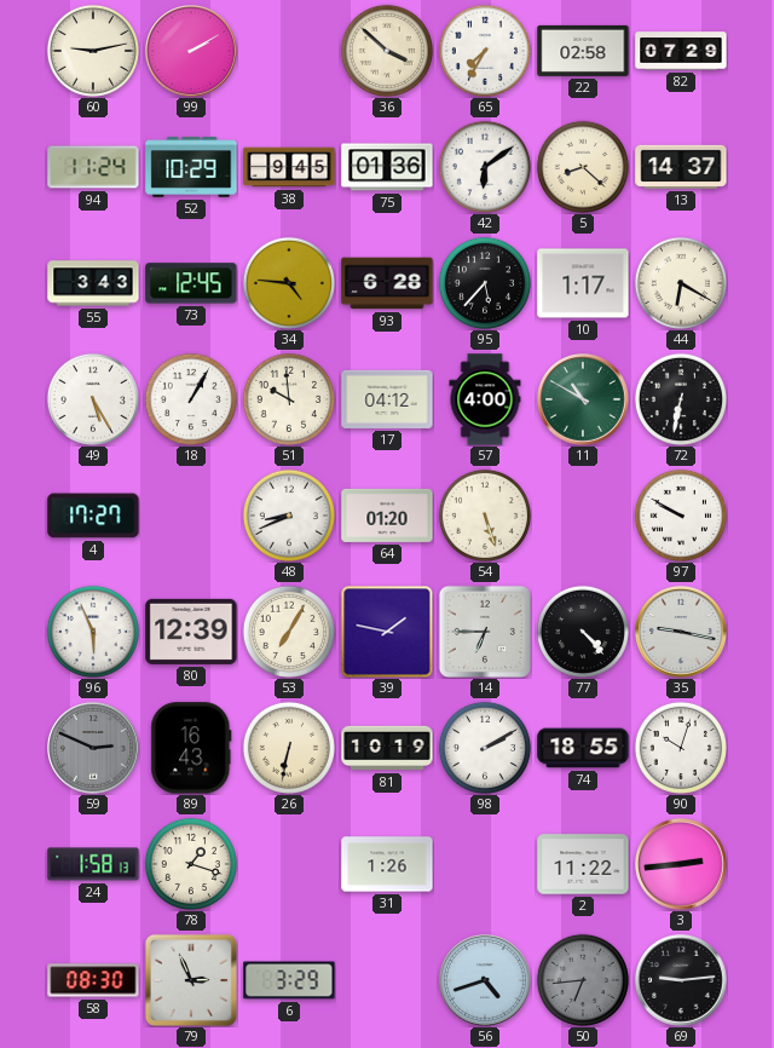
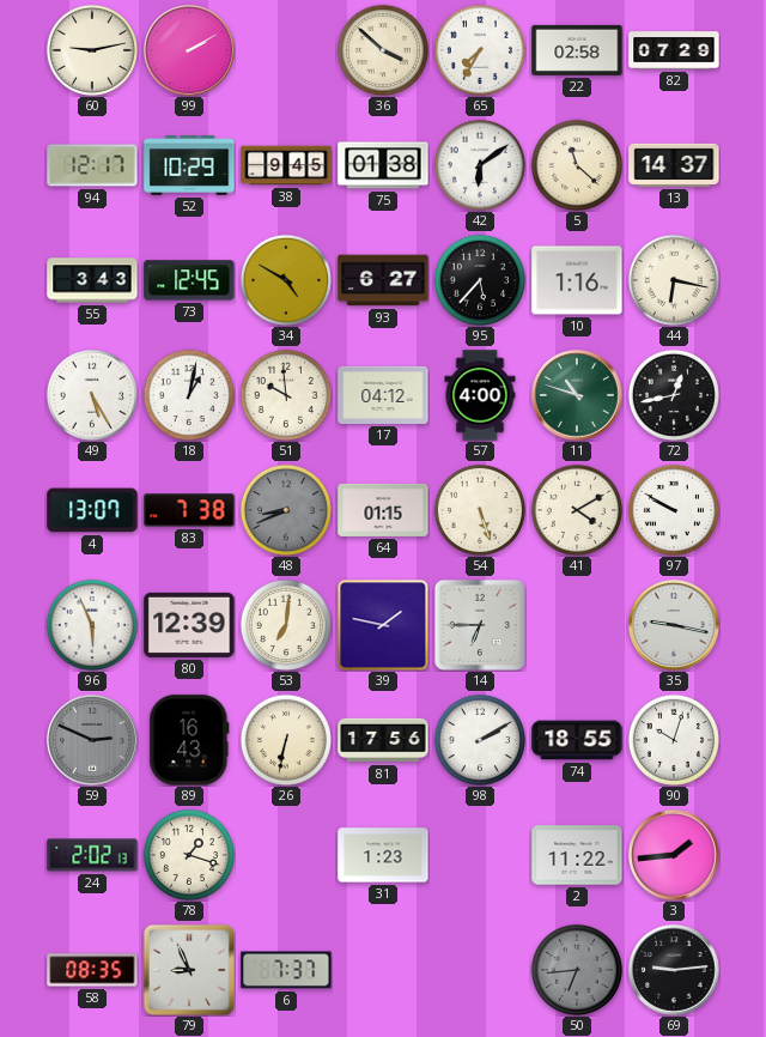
94: 11:24 -> 12:17
75: 01:36 -> 01:38
5: 8:22 -> 11:22
34: 4:46 -> 4:50
93: 6:28 -> 6:27
10: 1:17 -> 1:16
44: 6:20 -> 6:17
18: 1:05 -> 1:02
11: 10:50 -> 10:48
72: 6:32 -> 12:43
4: 17:27 -> 13:07
83: none -> 7:38
48 dial: white -> grey
64: 01:20 -> 01:15
41: none -> 4:10
53: 7:05 -> 7:01
77: 4:23 -> none
81: 10:19 -> 17:56
24: 1:58 -> 2:02
31: 1:26 -> 1:23
3: 2:44 -> 1:44
58: 08:30 -> 08:35
79: 2:56 -> 8:56
6: 3:29 -> 7:37
56: 4:42 -> none
